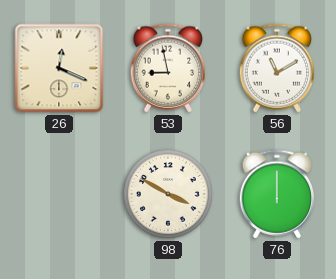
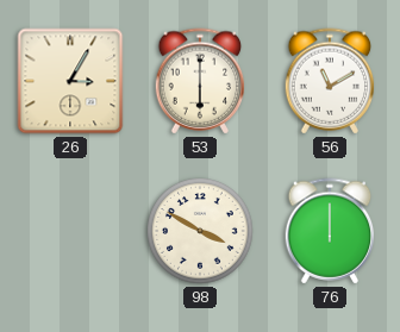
26: 12:19 -> 3:05
53: 8:58 -> 6:00
